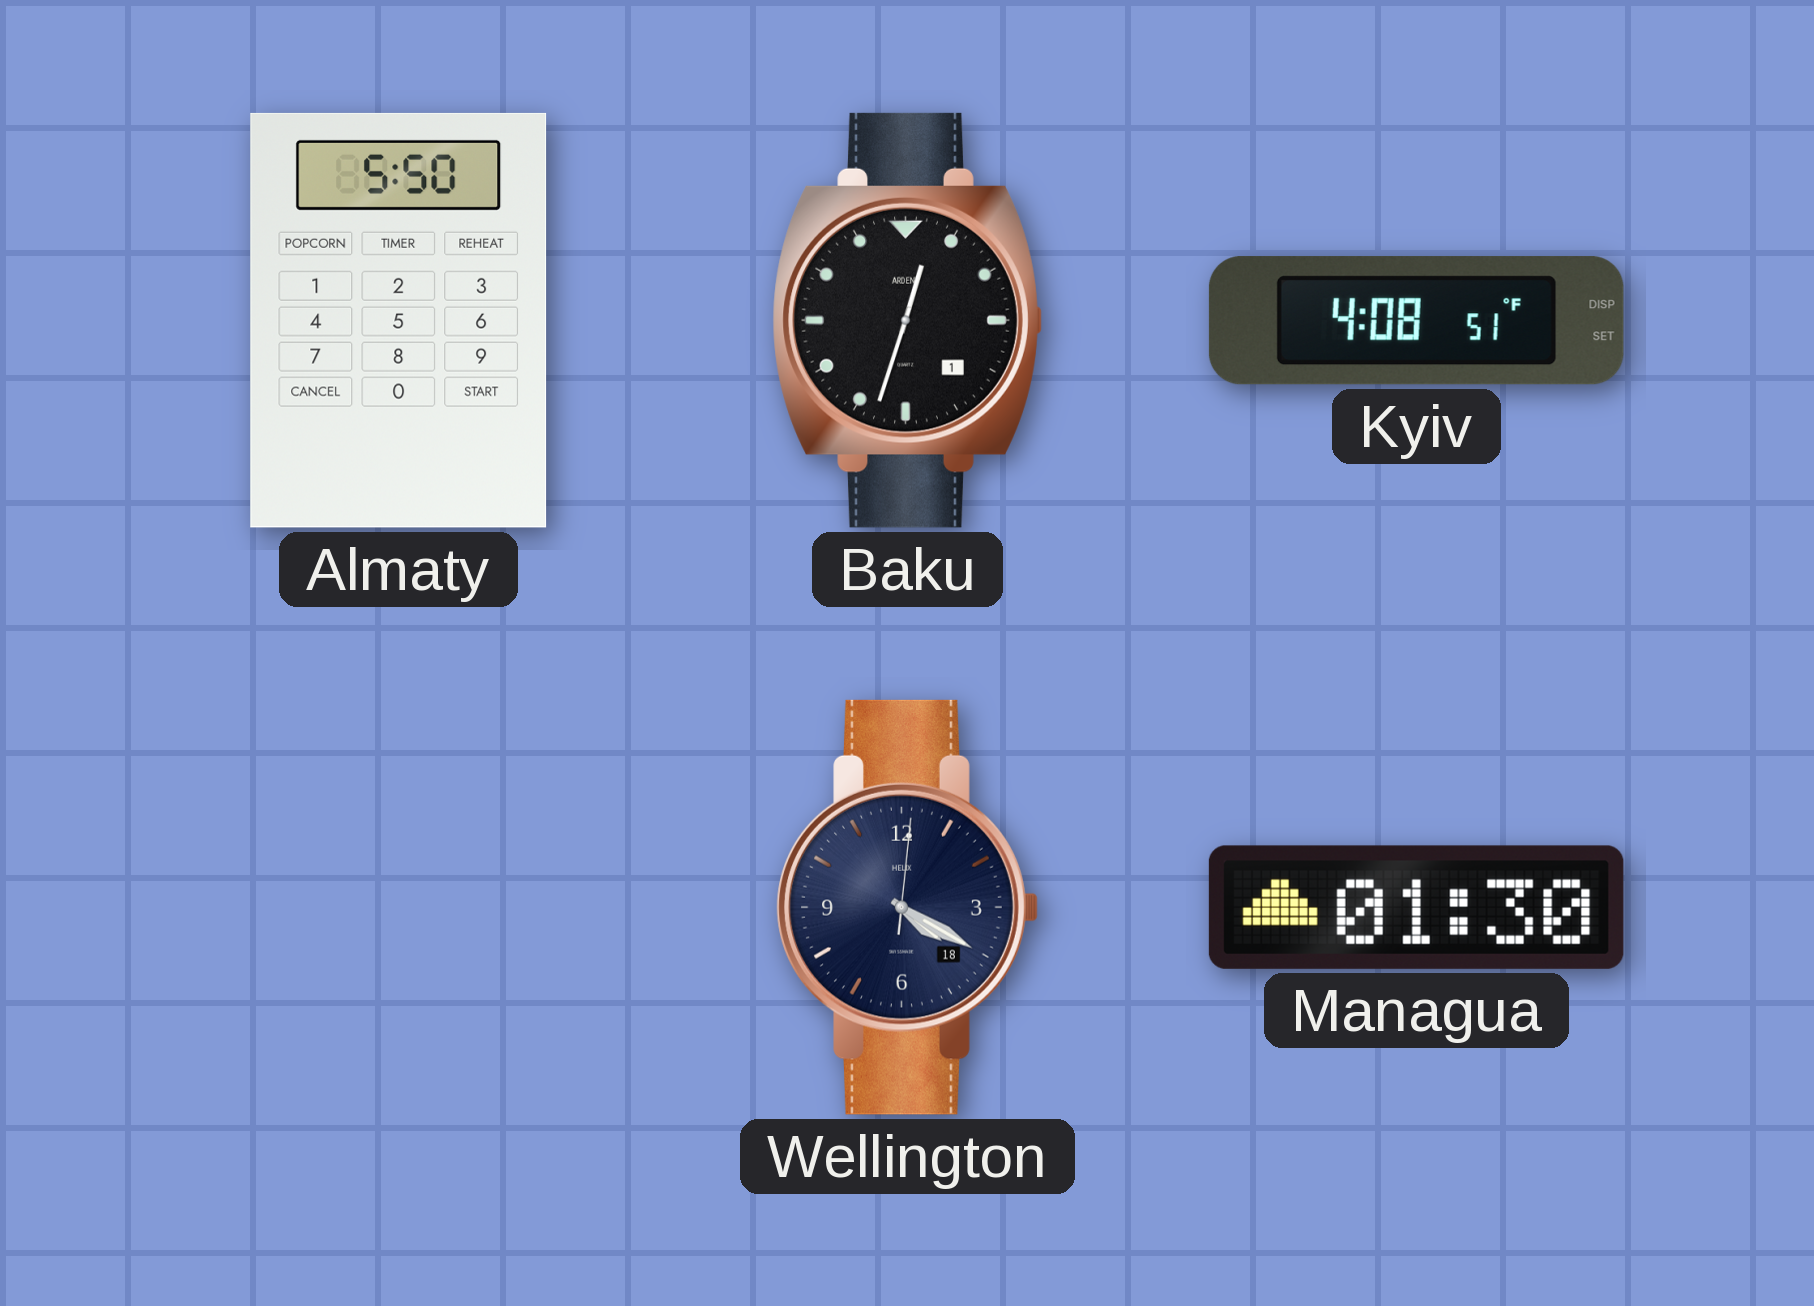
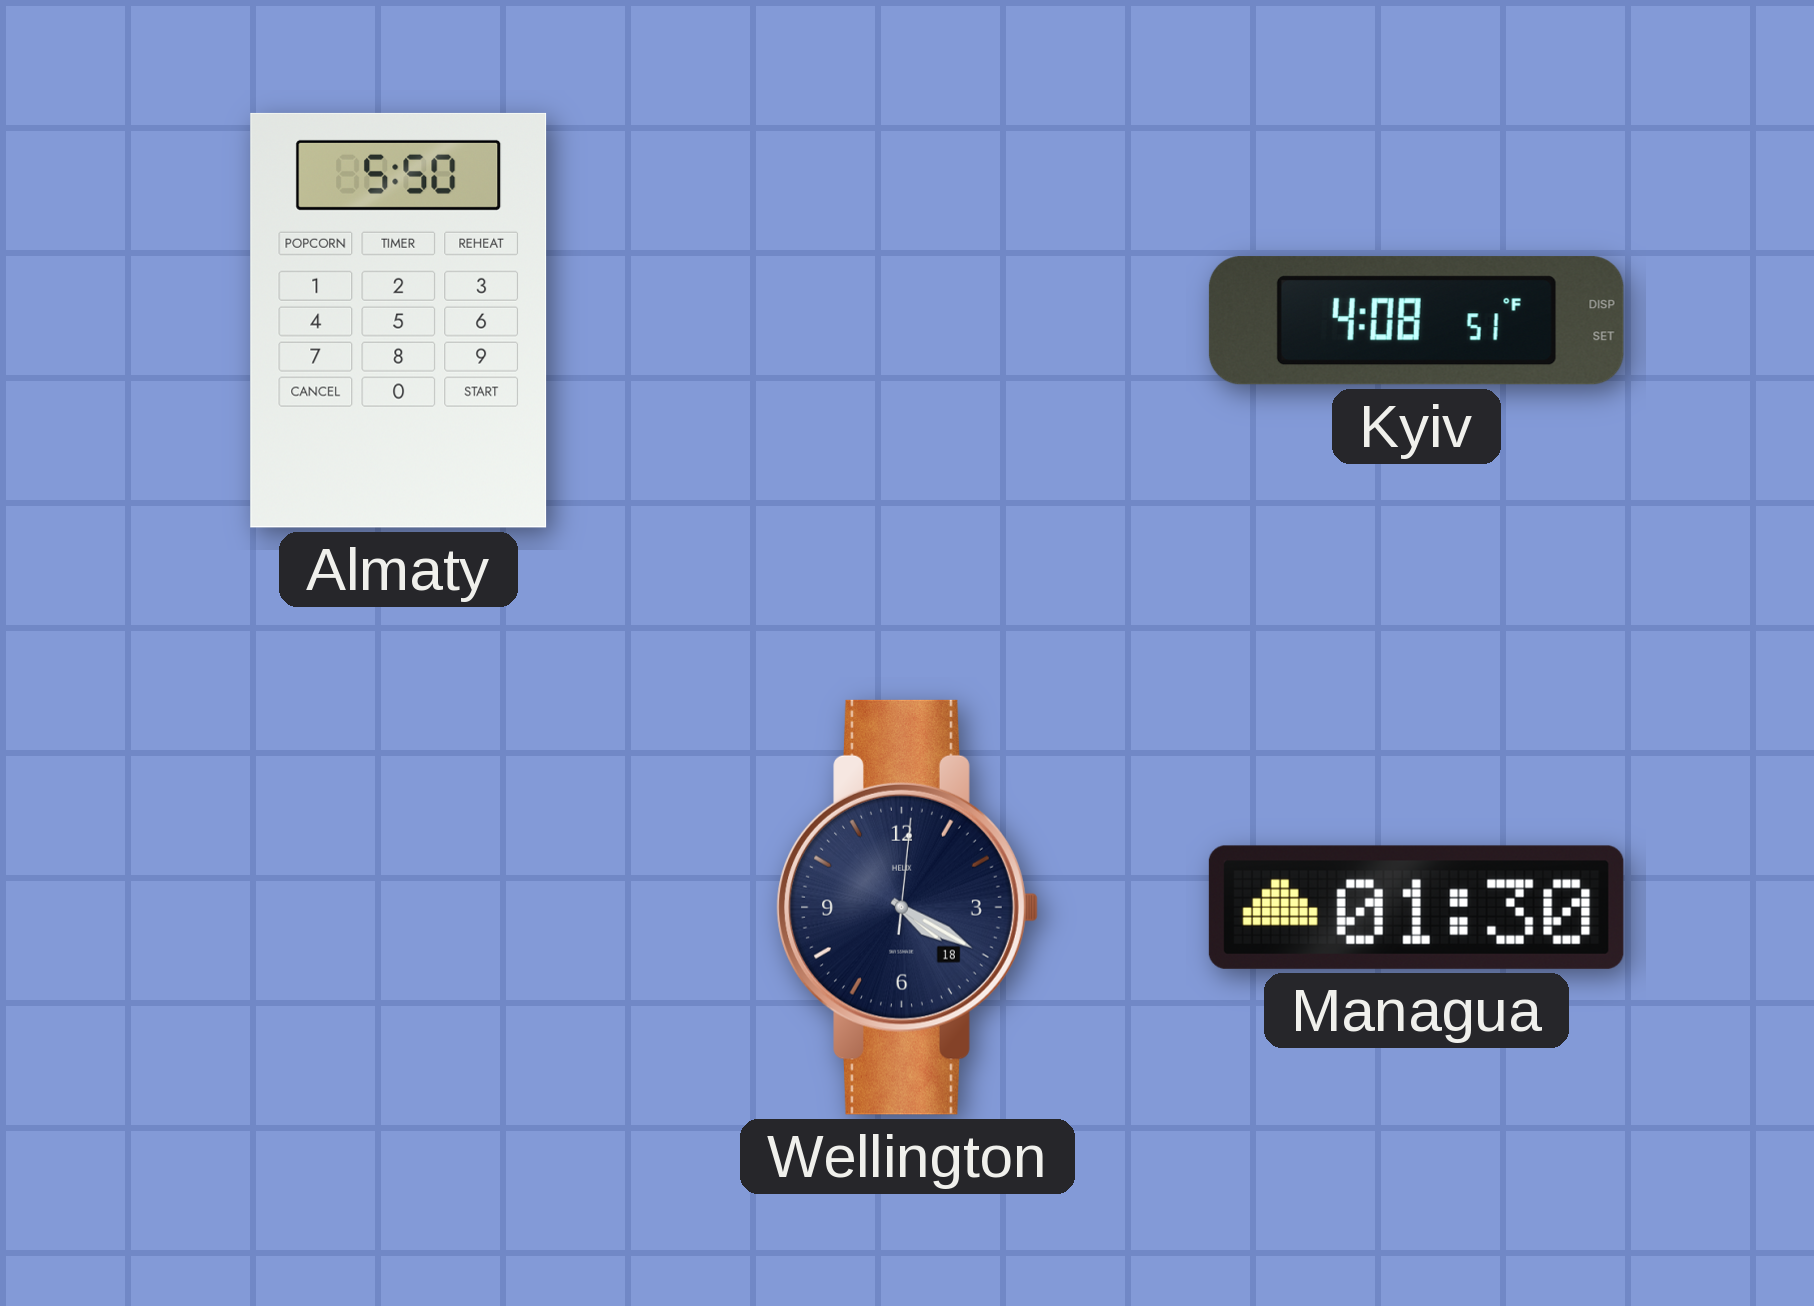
Baku: 12:33 -> none
